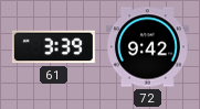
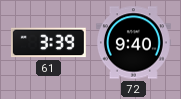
72: 9:42 -> 9:40
